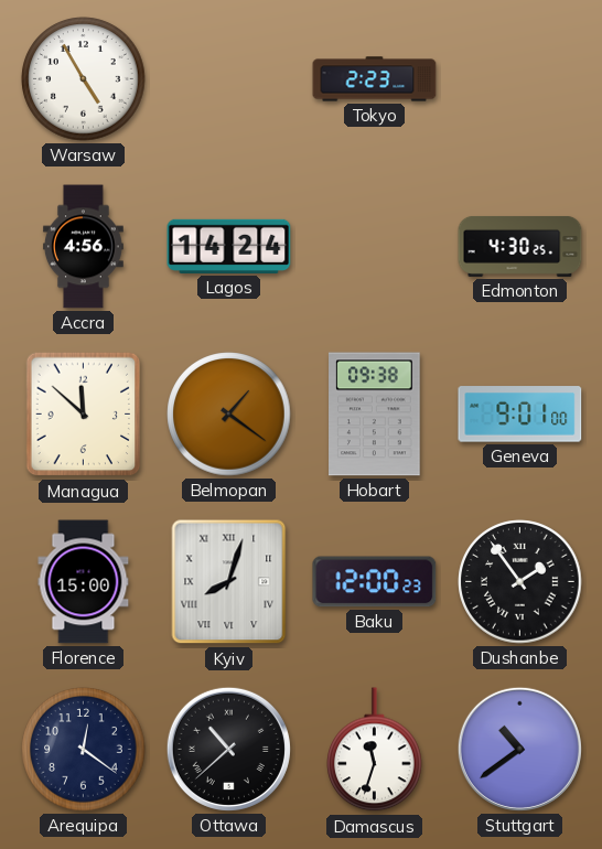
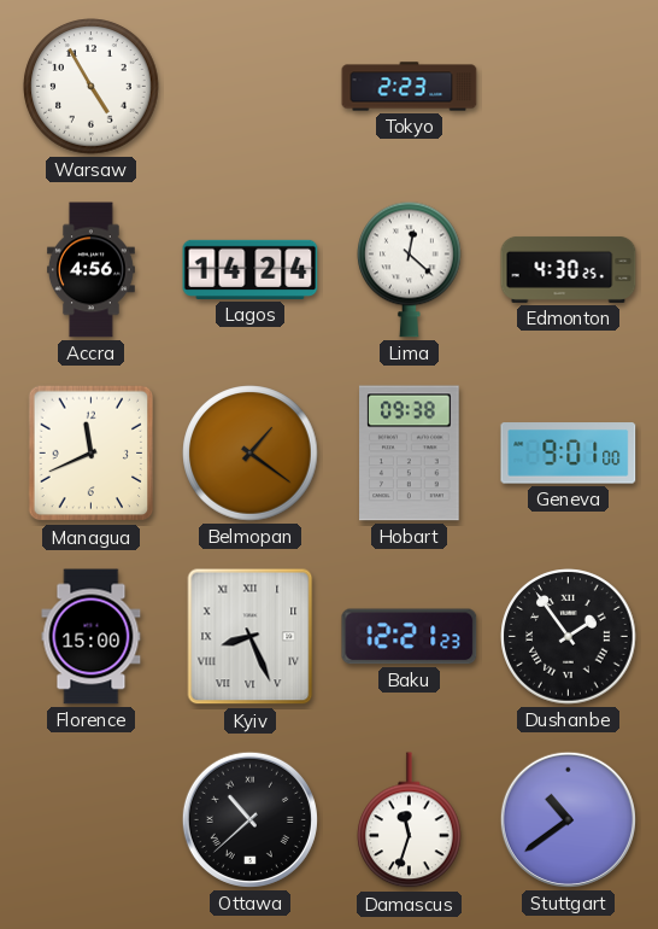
Lima: none -> 12:22
Managua: 11:52 -> 11:41
Kyiv: 8:03 -> 8:26
Baku: 12:00 -> 12:21
Arequipa: 12:21 -> none
